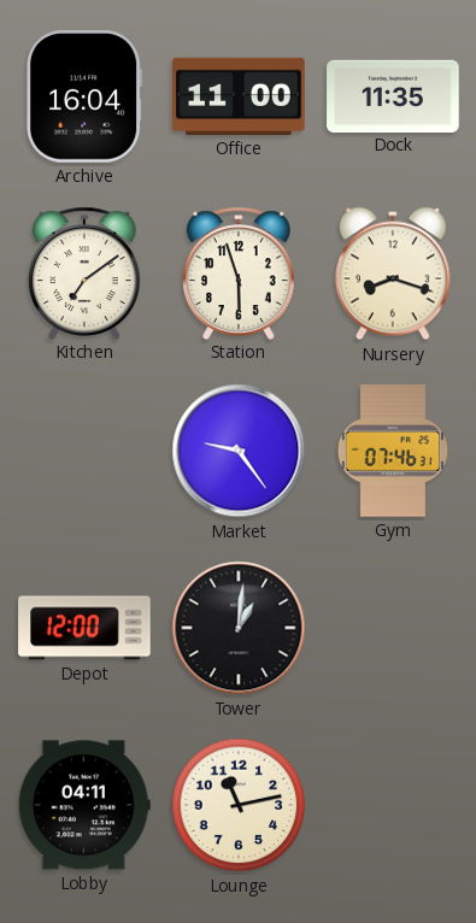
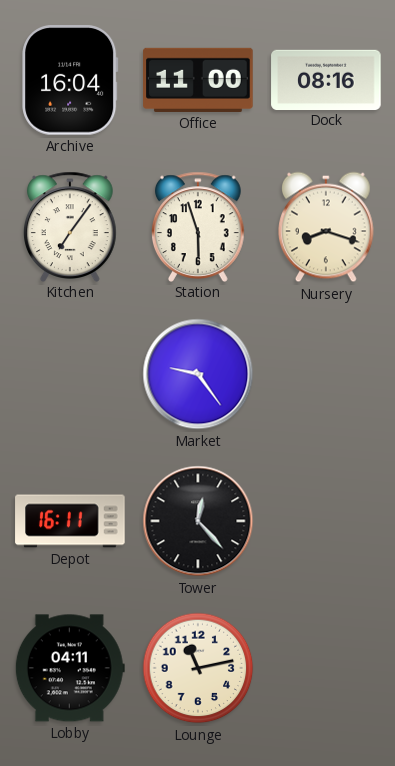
Dock: 11:35 -> 08:16
Kitchen: 7:09 -> 7:06
Gym: 07:46 -> none
Depot: 12:00 -> 16:11
Tower: 1:01 -> 12:23
